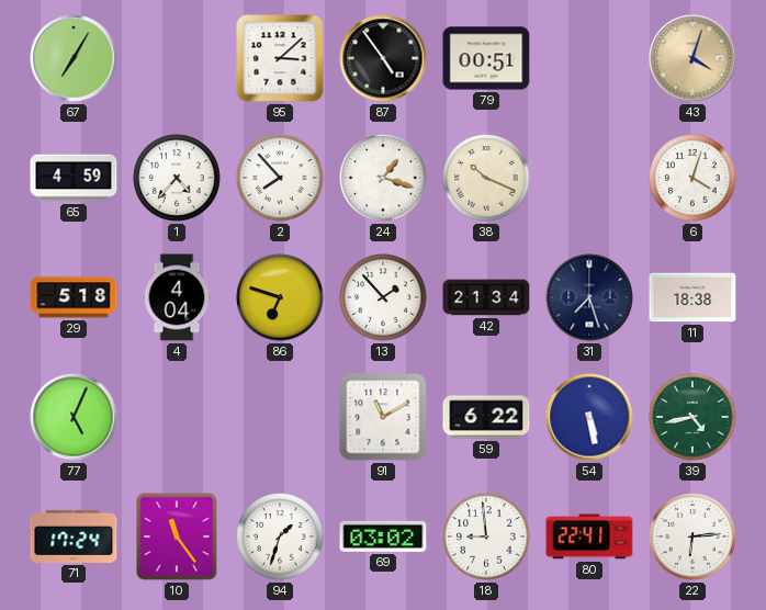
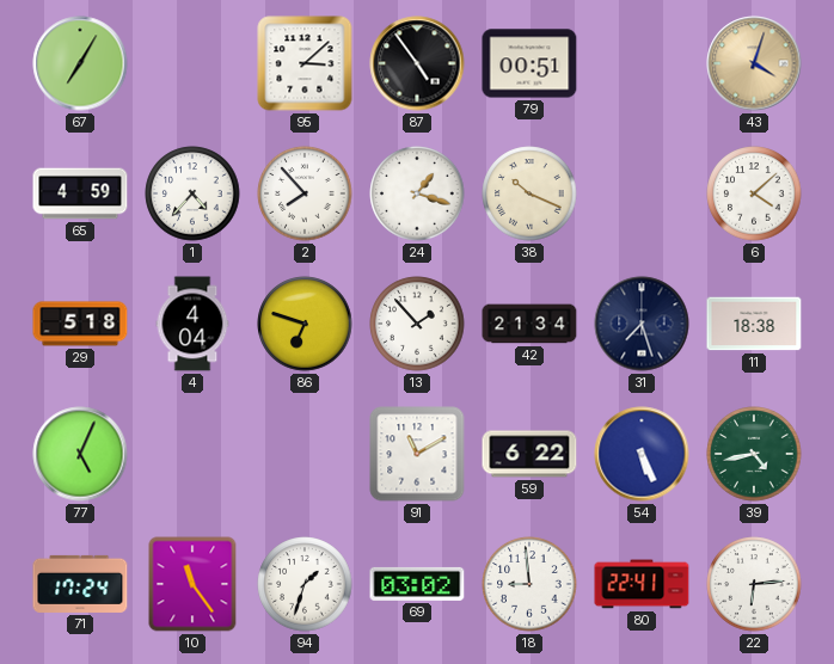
6: 4:03 -> 4:08
54: 5:28 -> 5:26
